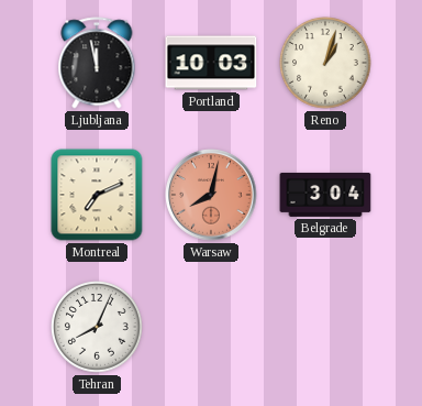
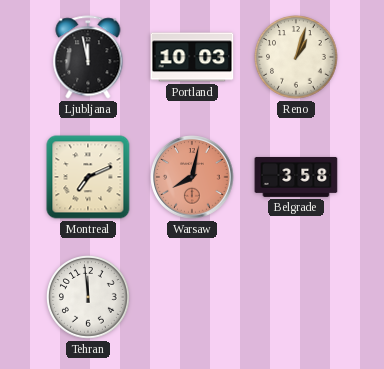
Belgrade: 3:04 -> 3:58
Tehran: 8:04 -> 11:59
